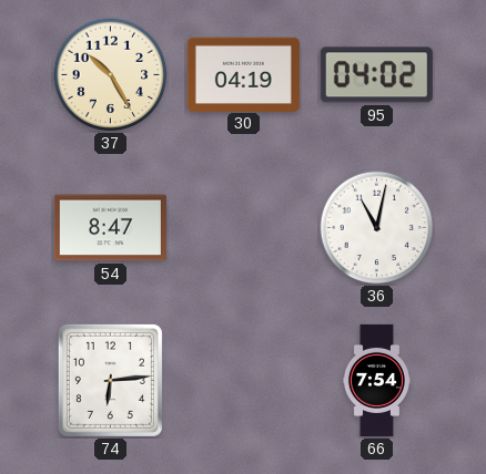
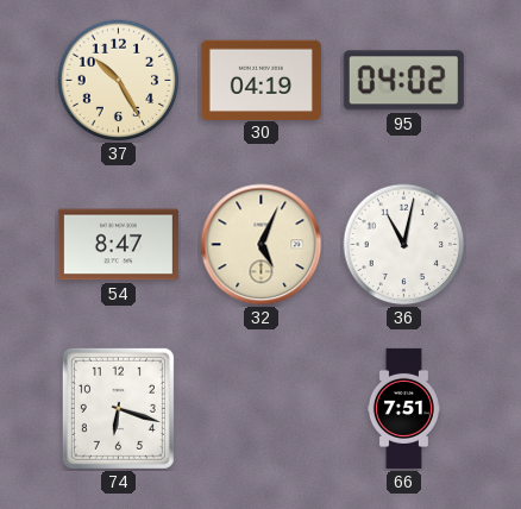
32: none -> 5:04
74: 6:14 -> 6:18
66: 7:54 -> 7:51
